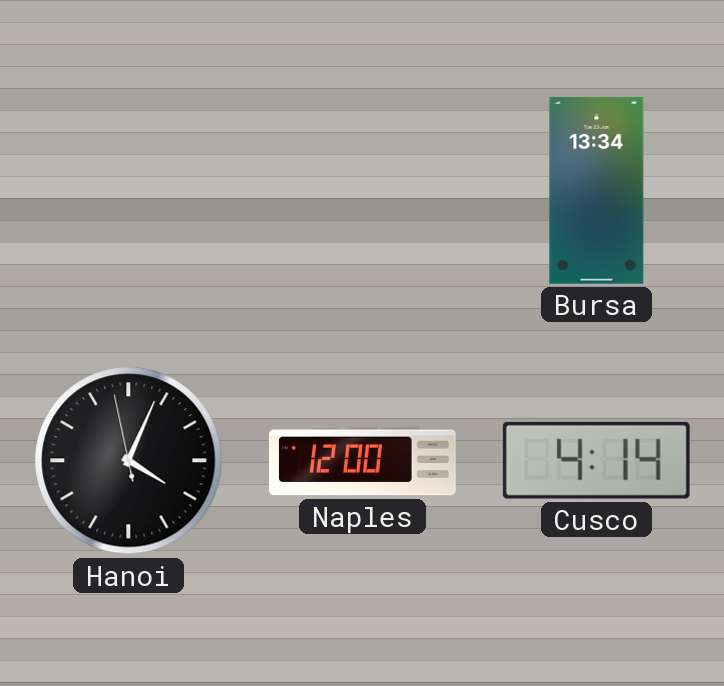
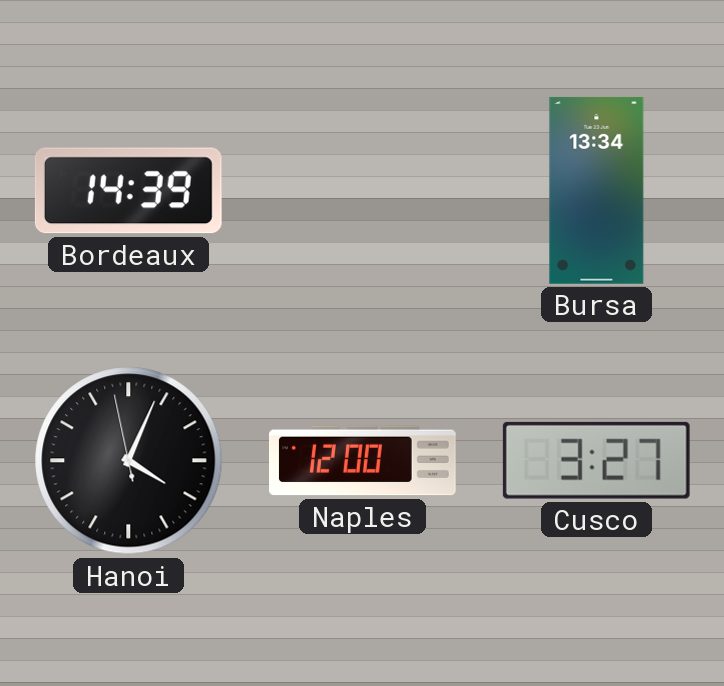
Bordeaux: none -> 14:39
Cusco: 4:14 -> 3:27
